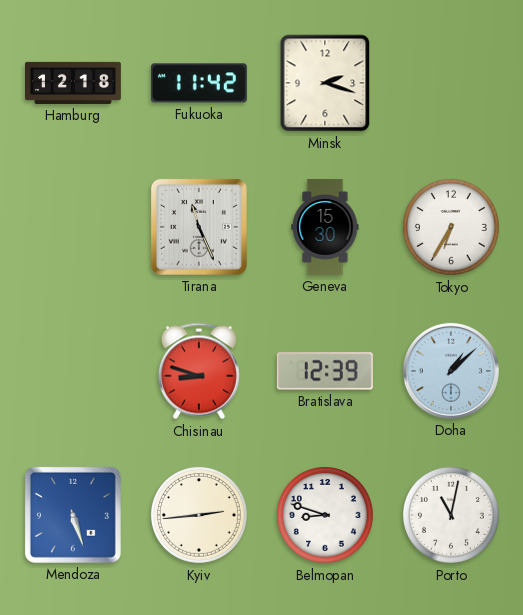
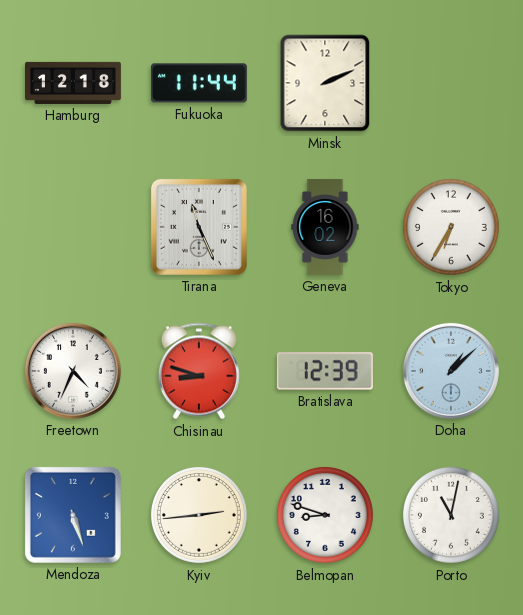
Fukuoka: 11:42 -> 11:44
Minsk: 2:18 -> 2:11
Geneva: 15:30 -> 16:02
Freetown: none -> 4:34
